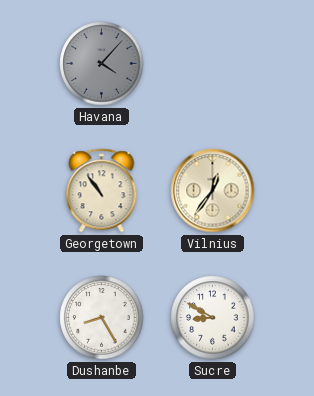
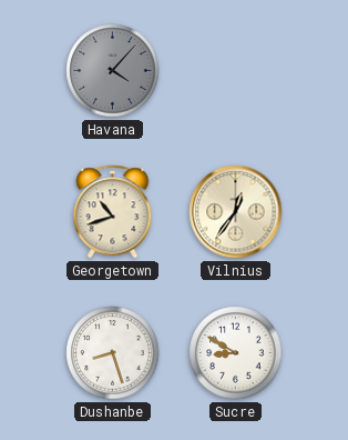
Georgetown: 10:54 -> 10:42
Dushanbe: 8:25 -> 8:27
